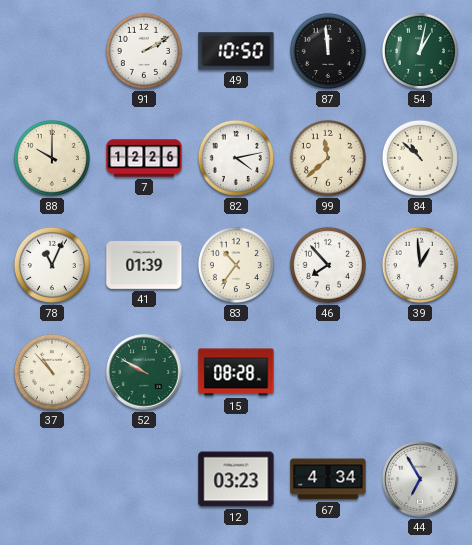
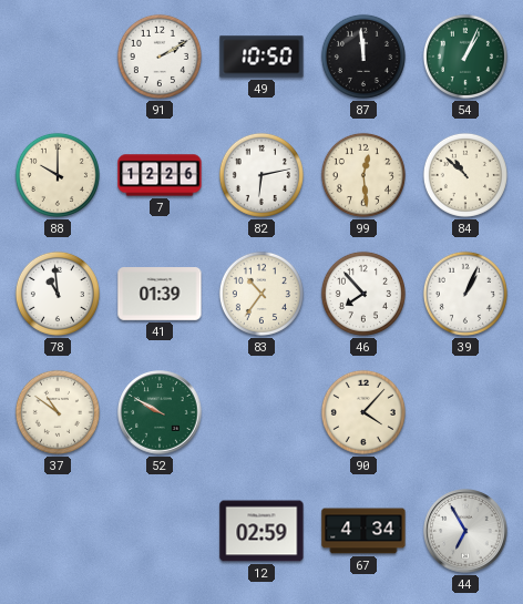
54: 1:02 -> 1:04
82: 4:13 -> 6:13
99: 11:38 -> 12:29
78: 11:04 -> 10:59
39: 12:59 -> 1:04
37: 10:53 -> 10:51
15: 08:28 -> none
90: none -> 4:07
12: 03:23 -> 02:59
